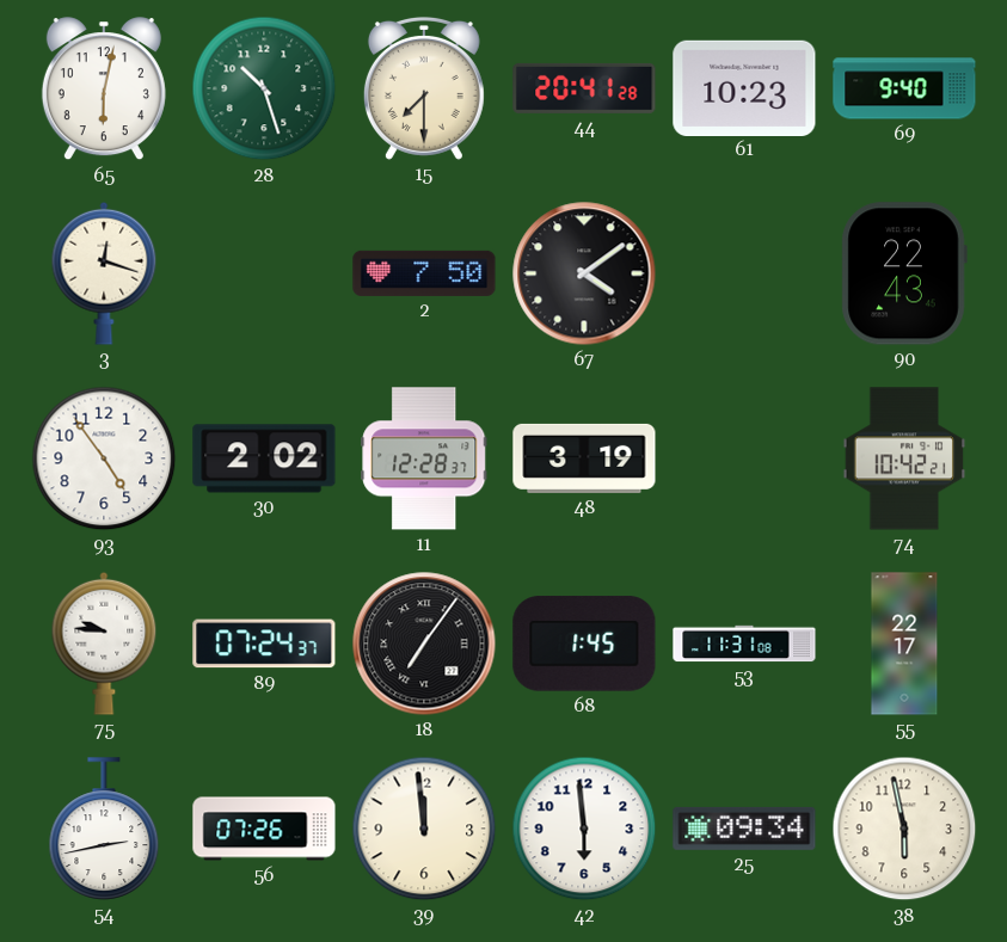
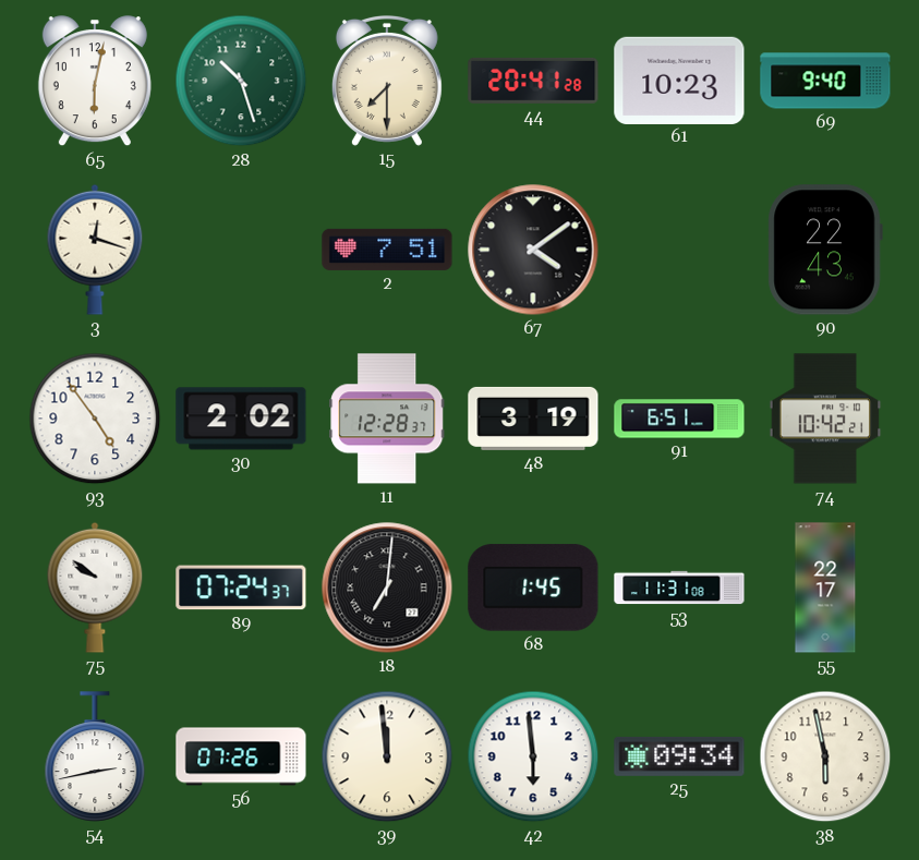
2: 7:50 -> 7:51
91: none -> 6:51
75: 9:46 -> 9:51
18: 7:06 -> 7:01
